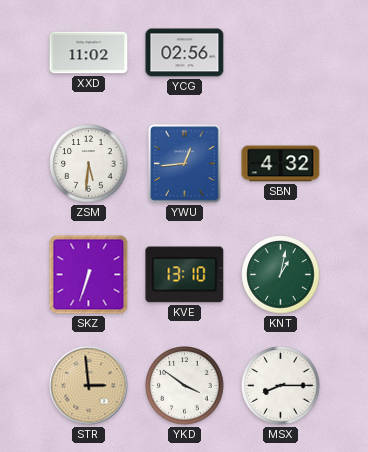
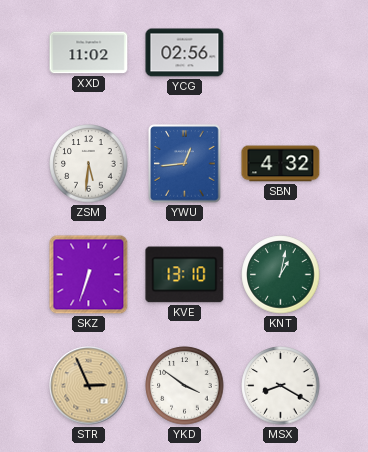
STR: 2:59 -> 2:56
MSX: 8:15 -> 8:20
